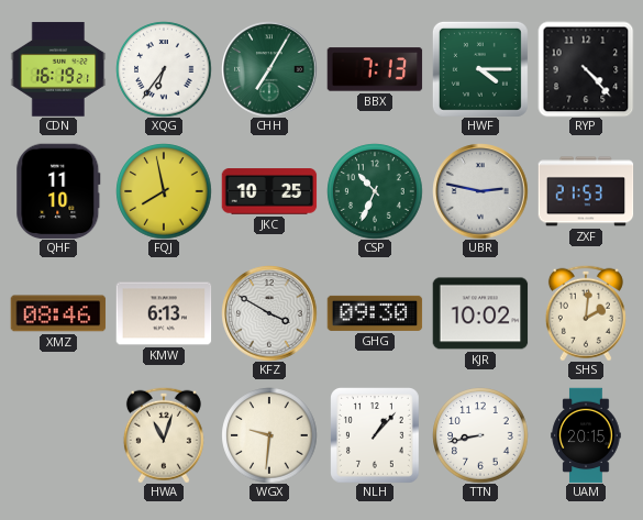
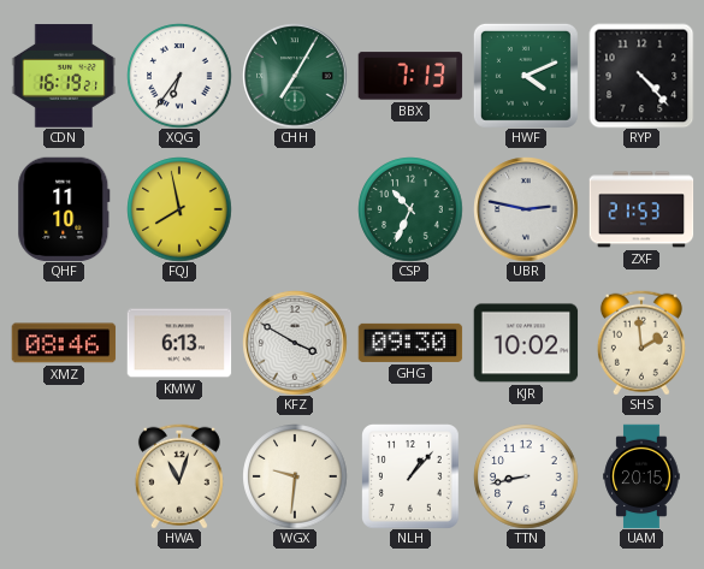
HWF: 4:15 -> 4:11
JKC: 10:25 -> none
SHS: 2:01 -> 1:59
